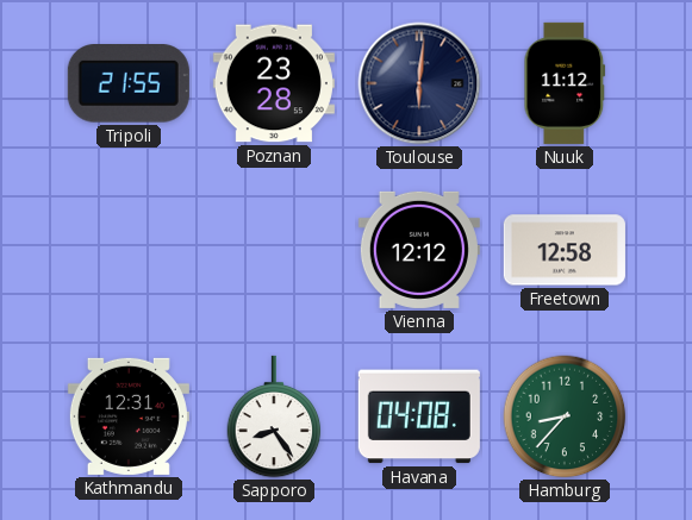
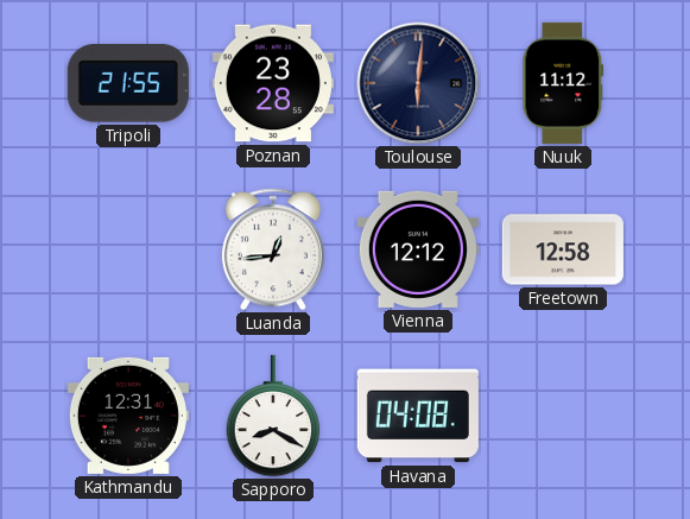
Luanda: none -> 12:44
Sapporo: 8:24 -> 8:20
Hamburg: 8:37 -> none
